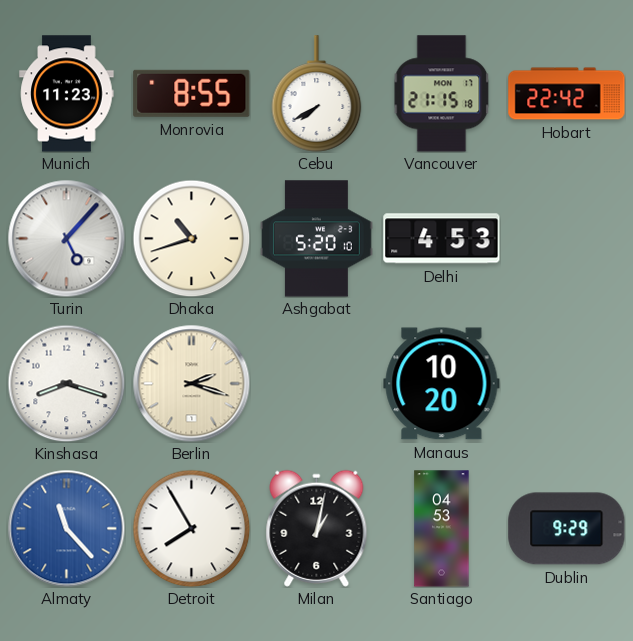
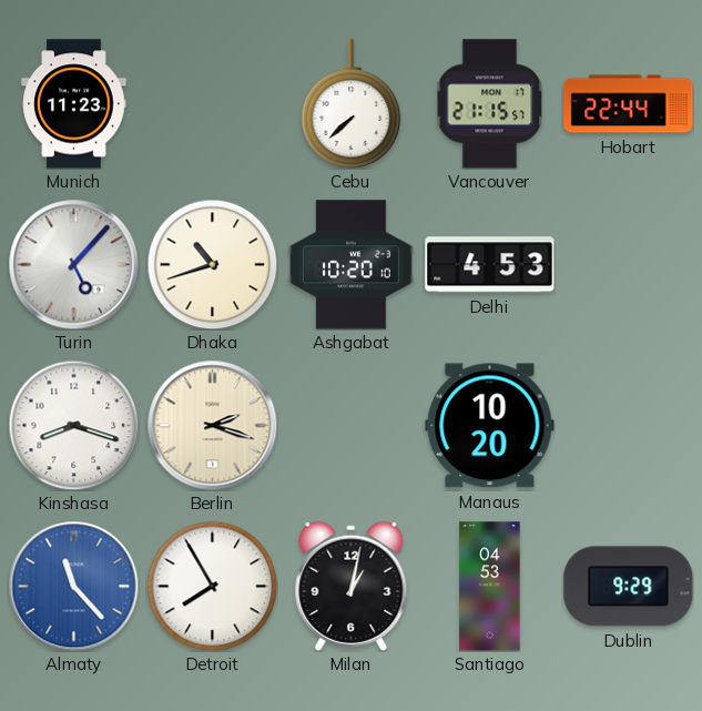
Monrovia: 8:55 -> none
Cebu: 7:40 -> 7:38
Vancouver: 21:15:18 -> 21:15:57
Hobart: 22:42 -> 22:44
Ashgabat: 5:20 -> 10:20
